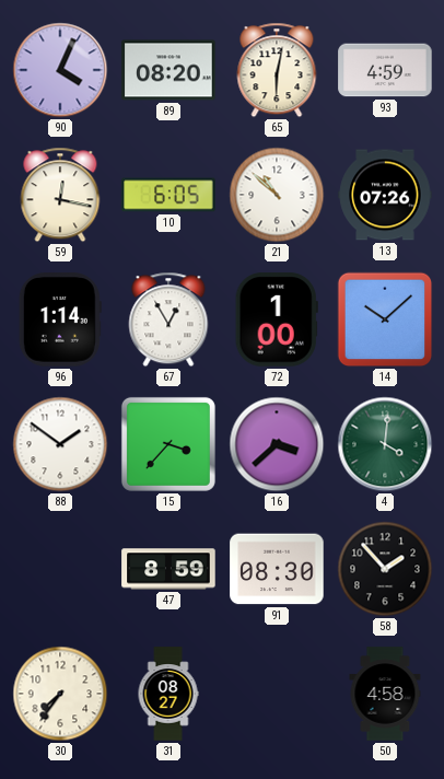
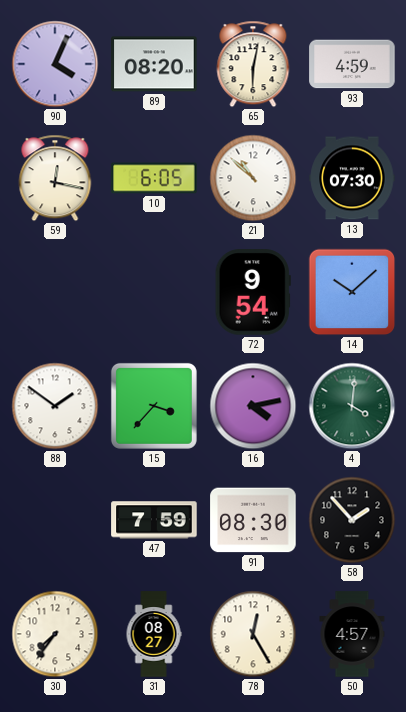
13: 07:26 -> 07:30
96: 1:14 -> none
67: 12:55 -> none
72: 1:00 -> 9:54
16: 3:38 -> 4:13
47: 8:59 -> 7:59
78: none -> 12:25
50: 4:58 -> 4:57
